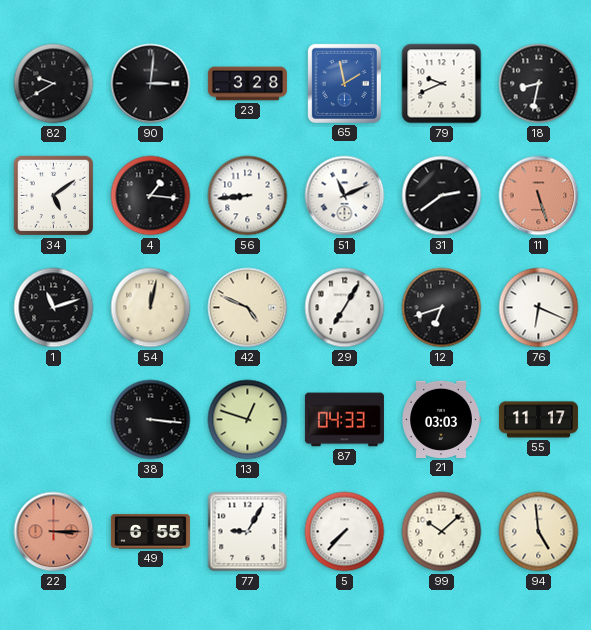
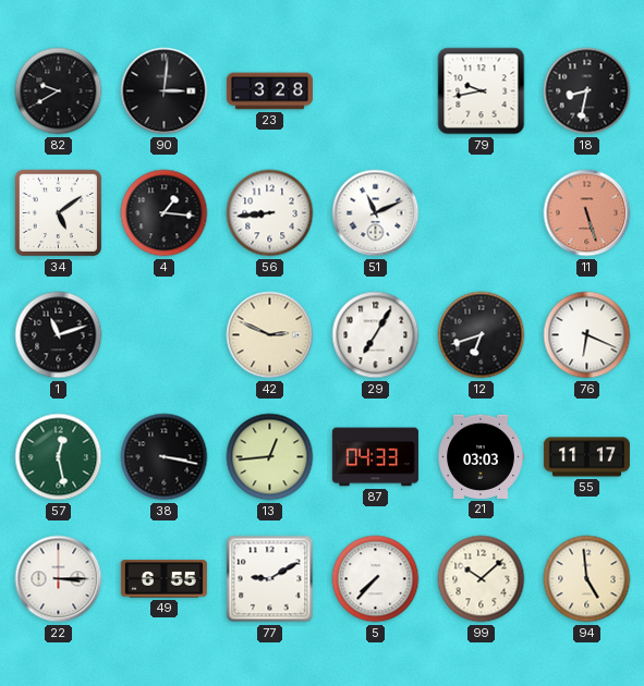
65: 1:58 -> none
79: 9:41 -> 9:43
31: 2:39 -> none
54: 12:02 -> none
42: 4:49 -> 2:49
57: none -> 12:28
38: 3:16 -> 3:17
13: 12:48 -> 12:44
22 dial: salmon -> white
77: 9:05 -> 9:10
